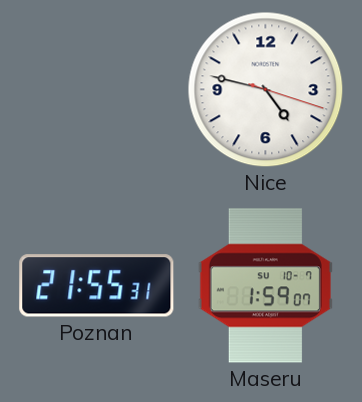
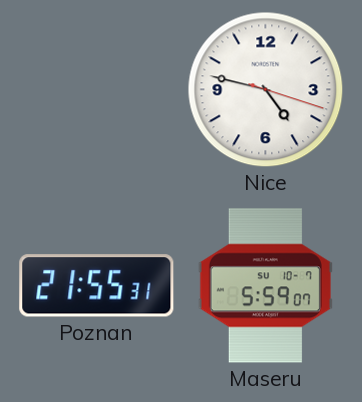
Maseru: 1:59 -> 5:59
